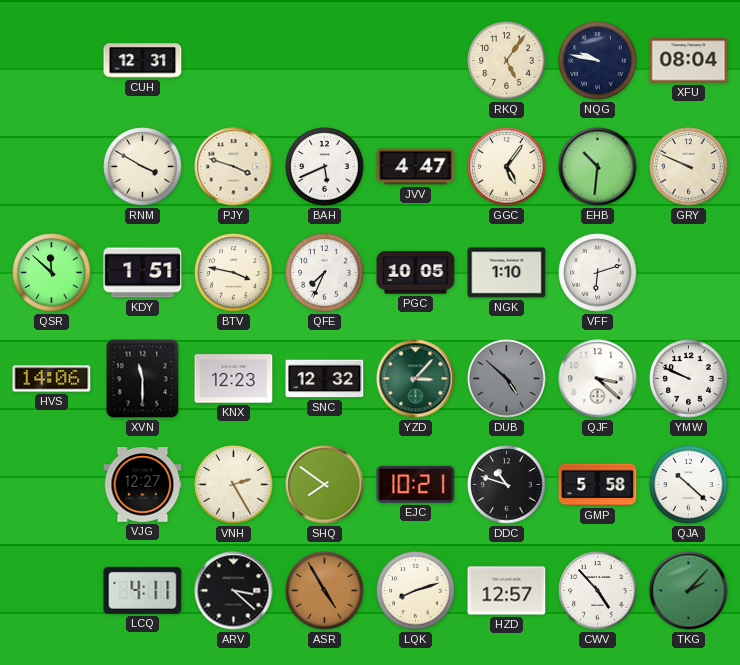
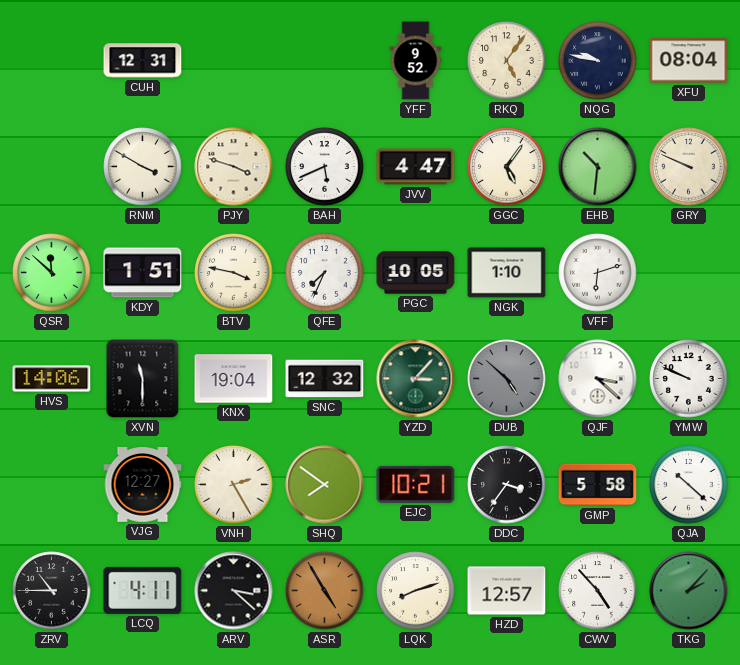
YFF: none -> 9:52
KNX: 12:23 -> 19:04
DDC: 10:48 -> 3:36
ZRV: none -> 10:45
